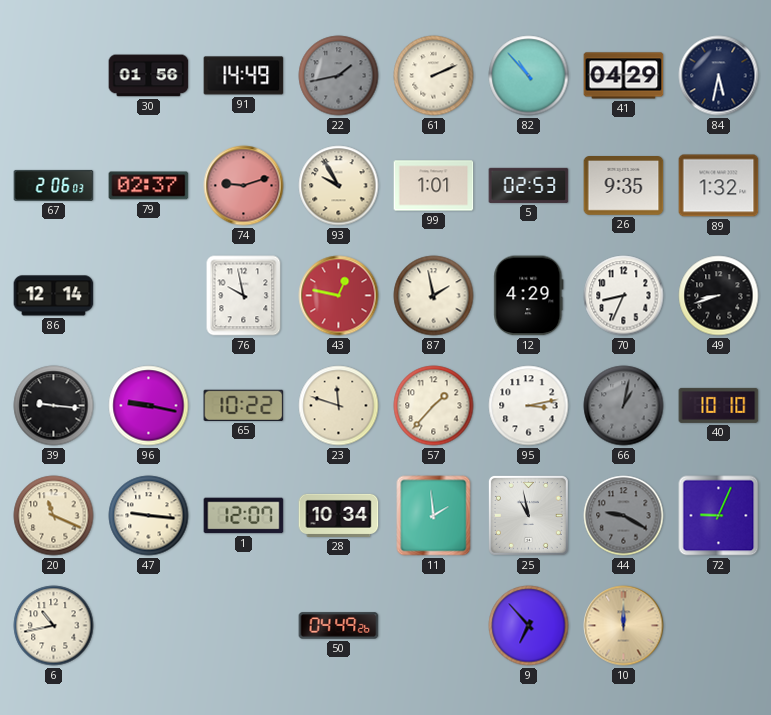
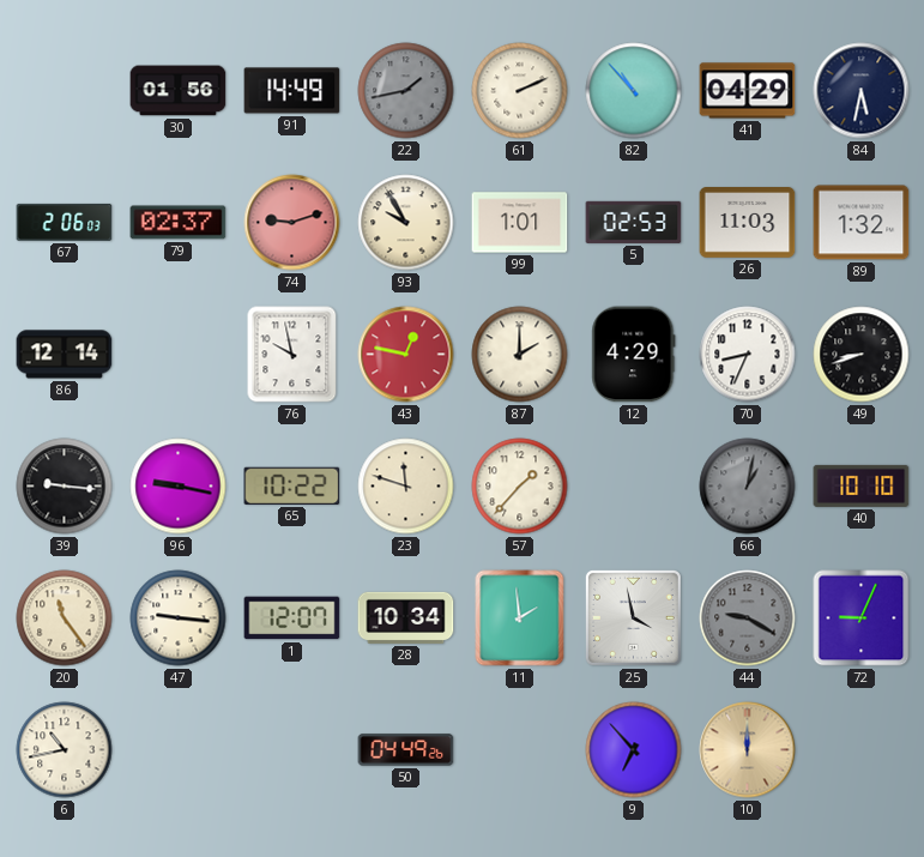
26: 9:35 -> 11:03
87: 1:58 -> 2:00
95: 3:13 -> none
20: 11:19 -> 11:24
25: 10:58 -> 3:58
